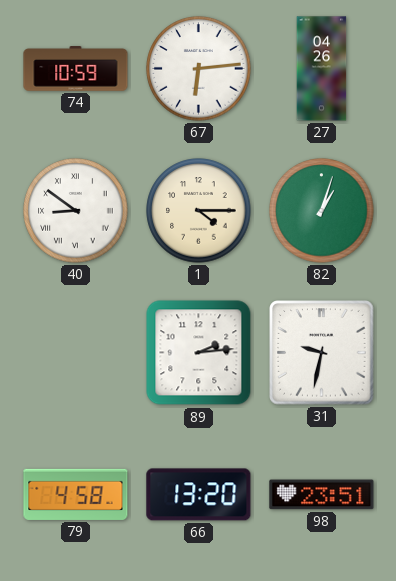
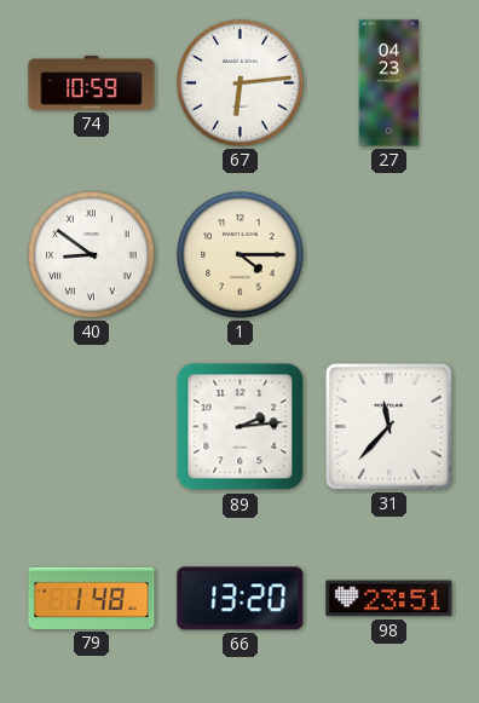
27: 04:26 -> 04:23
82: 1:03 -> none
31: 9:32 -> 11:37
79: 4:58 -> 1:48
